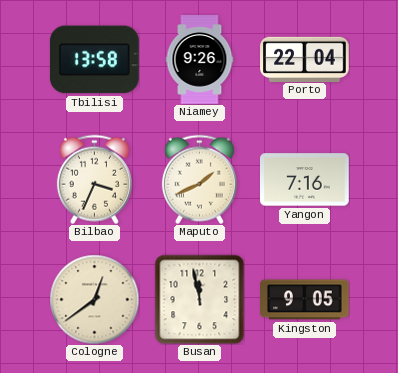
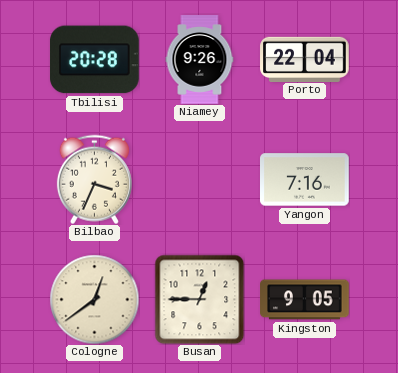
Tbilisi: 13:58 -> 20:28
Maputo: 1:41 -> none
Busan: 11:58 -> 12:45
